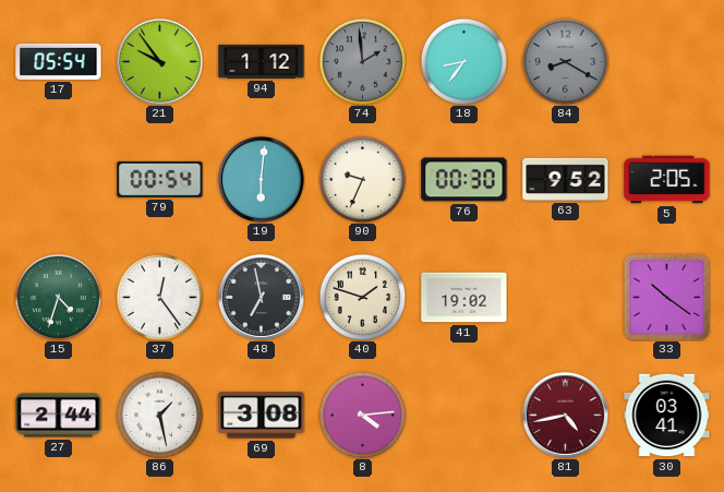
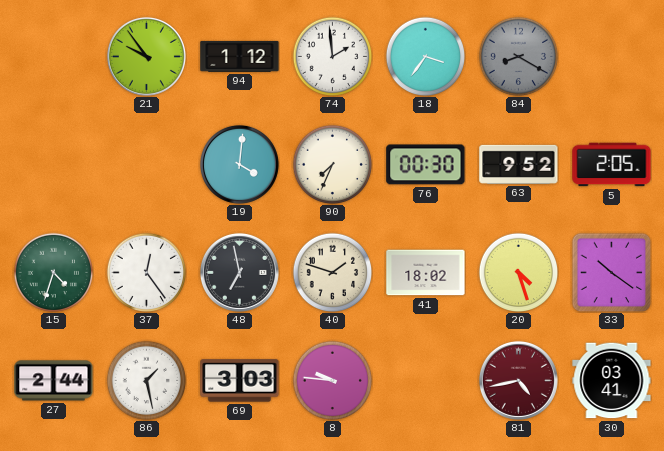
17: 05:54 -> none
74 dial: grey -> white
18: 8:36 -> 3:36
79: 00:54 -> none
19: 6:01 -> 4:01
90: 9:34 -> 7:34
41: 19:02 -> 18:02
20: none -> 4:27
69: 3:08 -> 3:03
8: 4:14 -> 9:46
